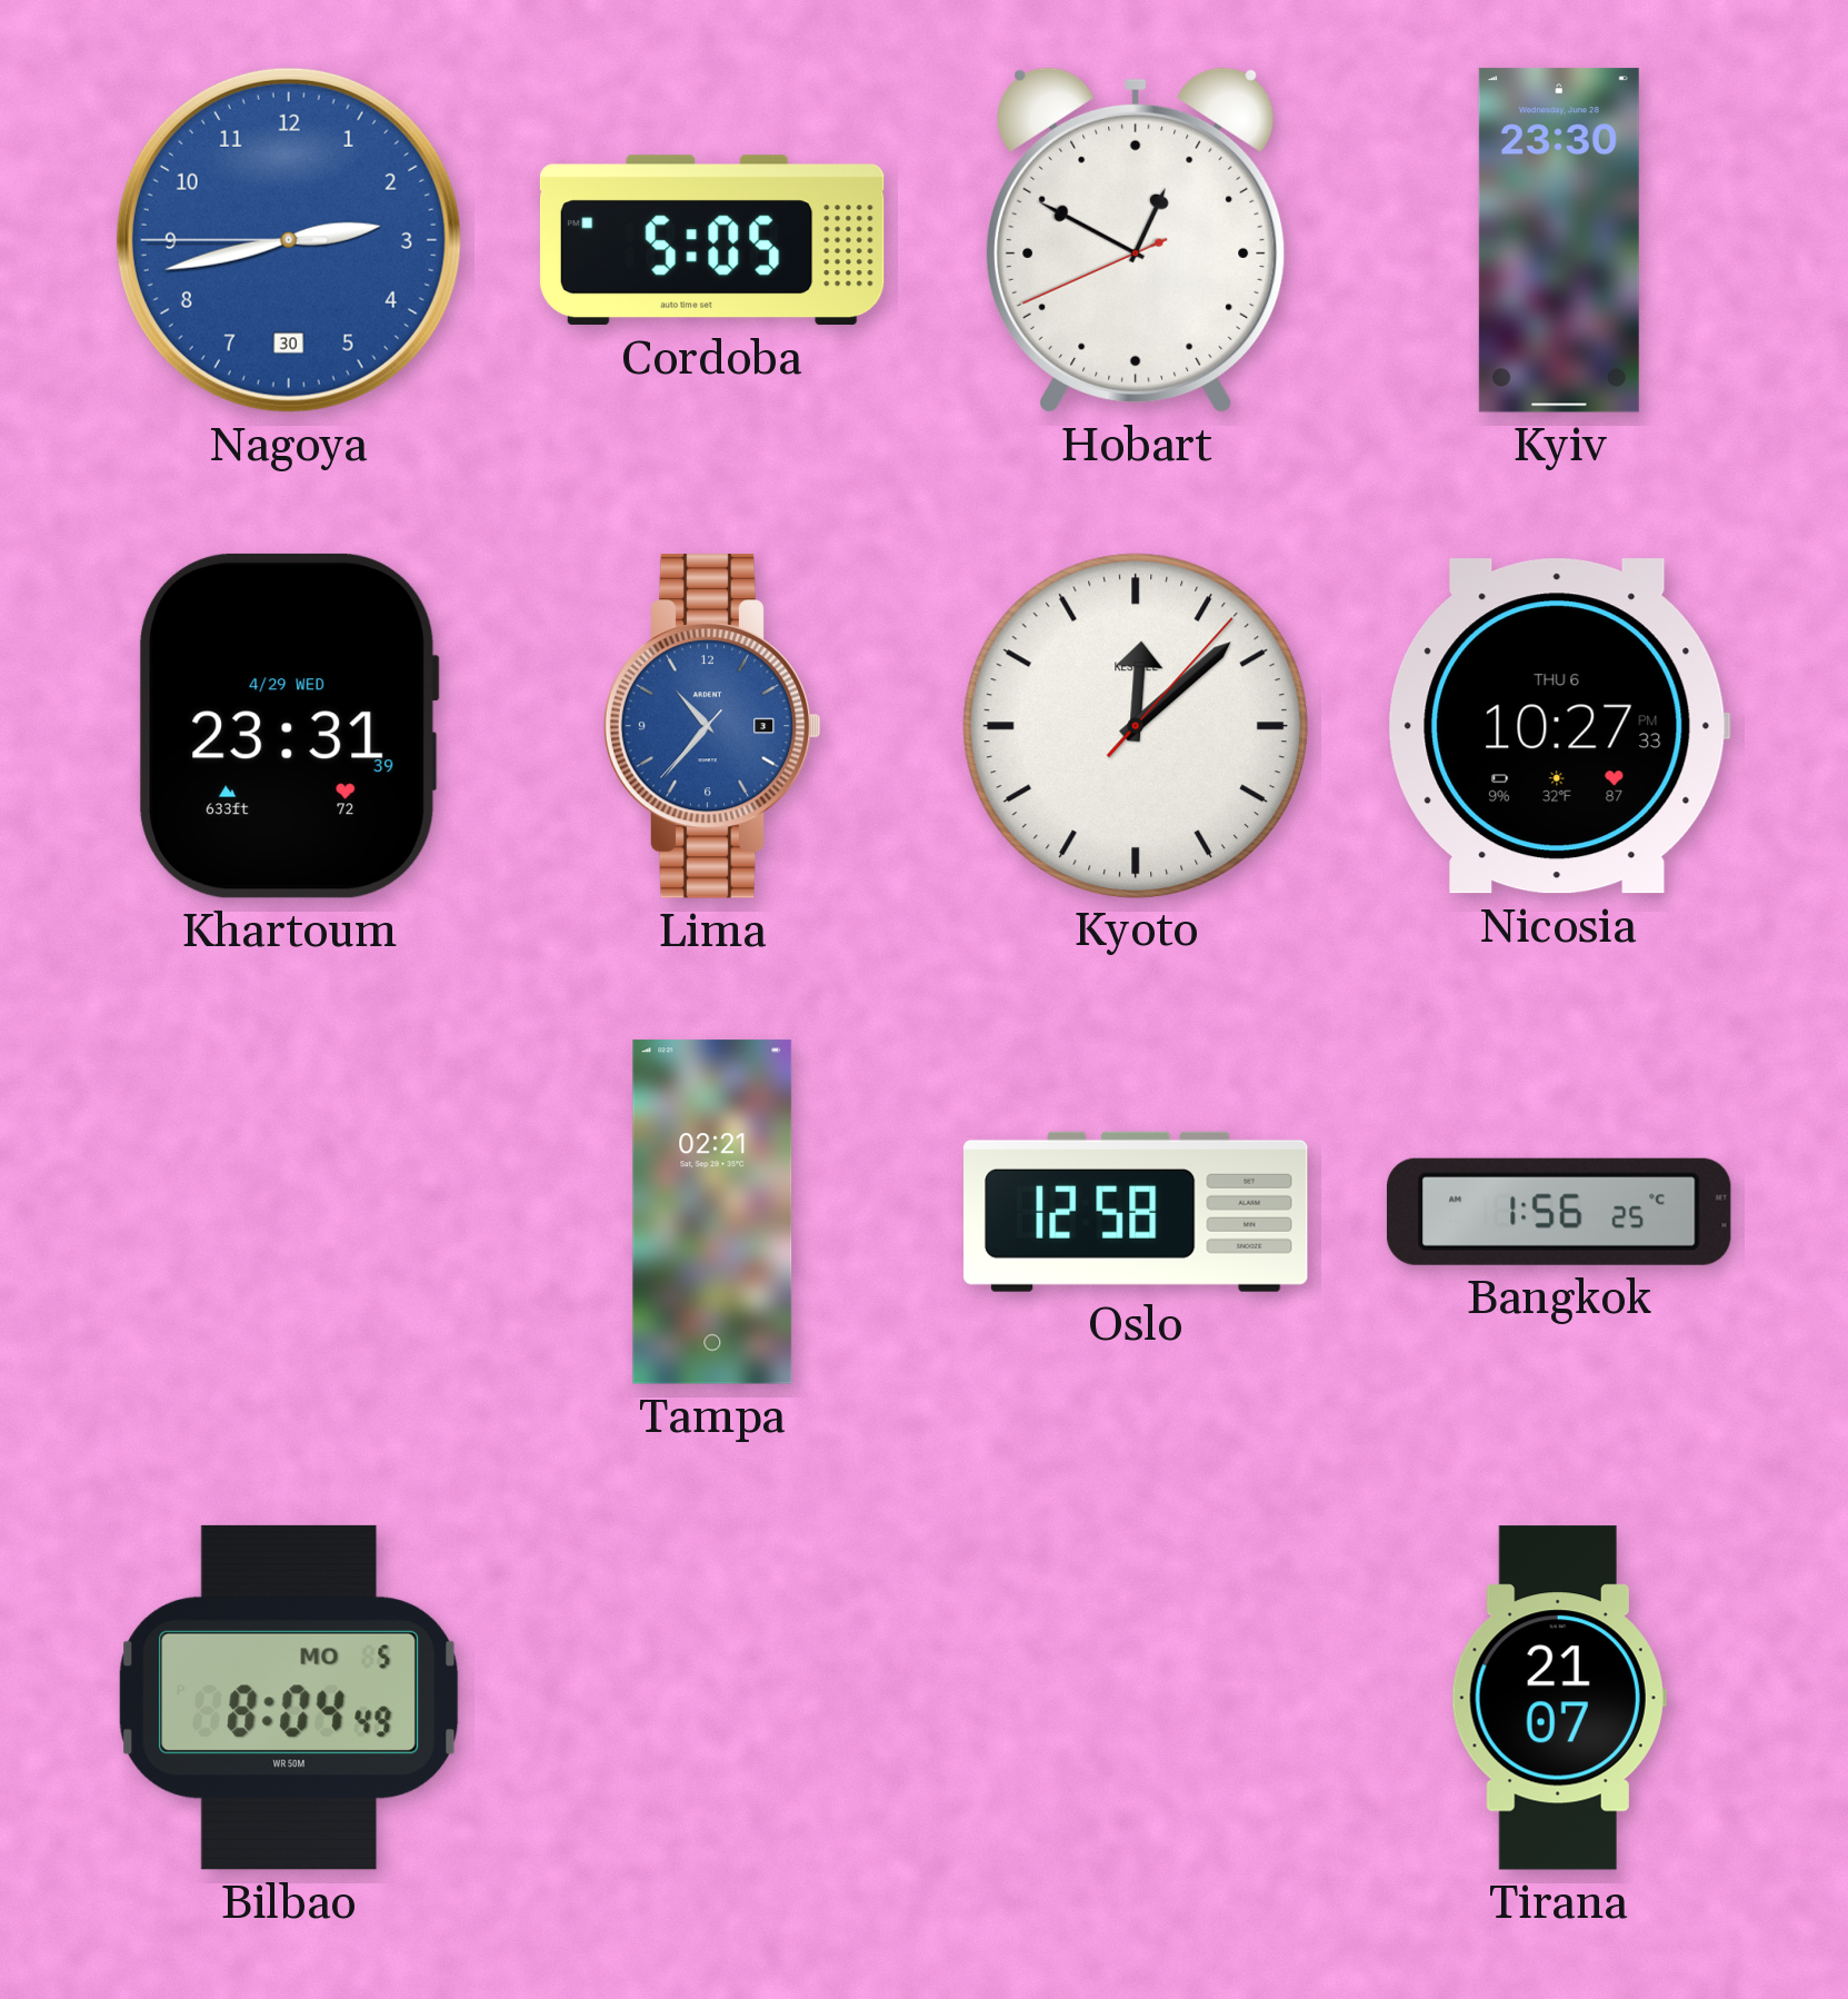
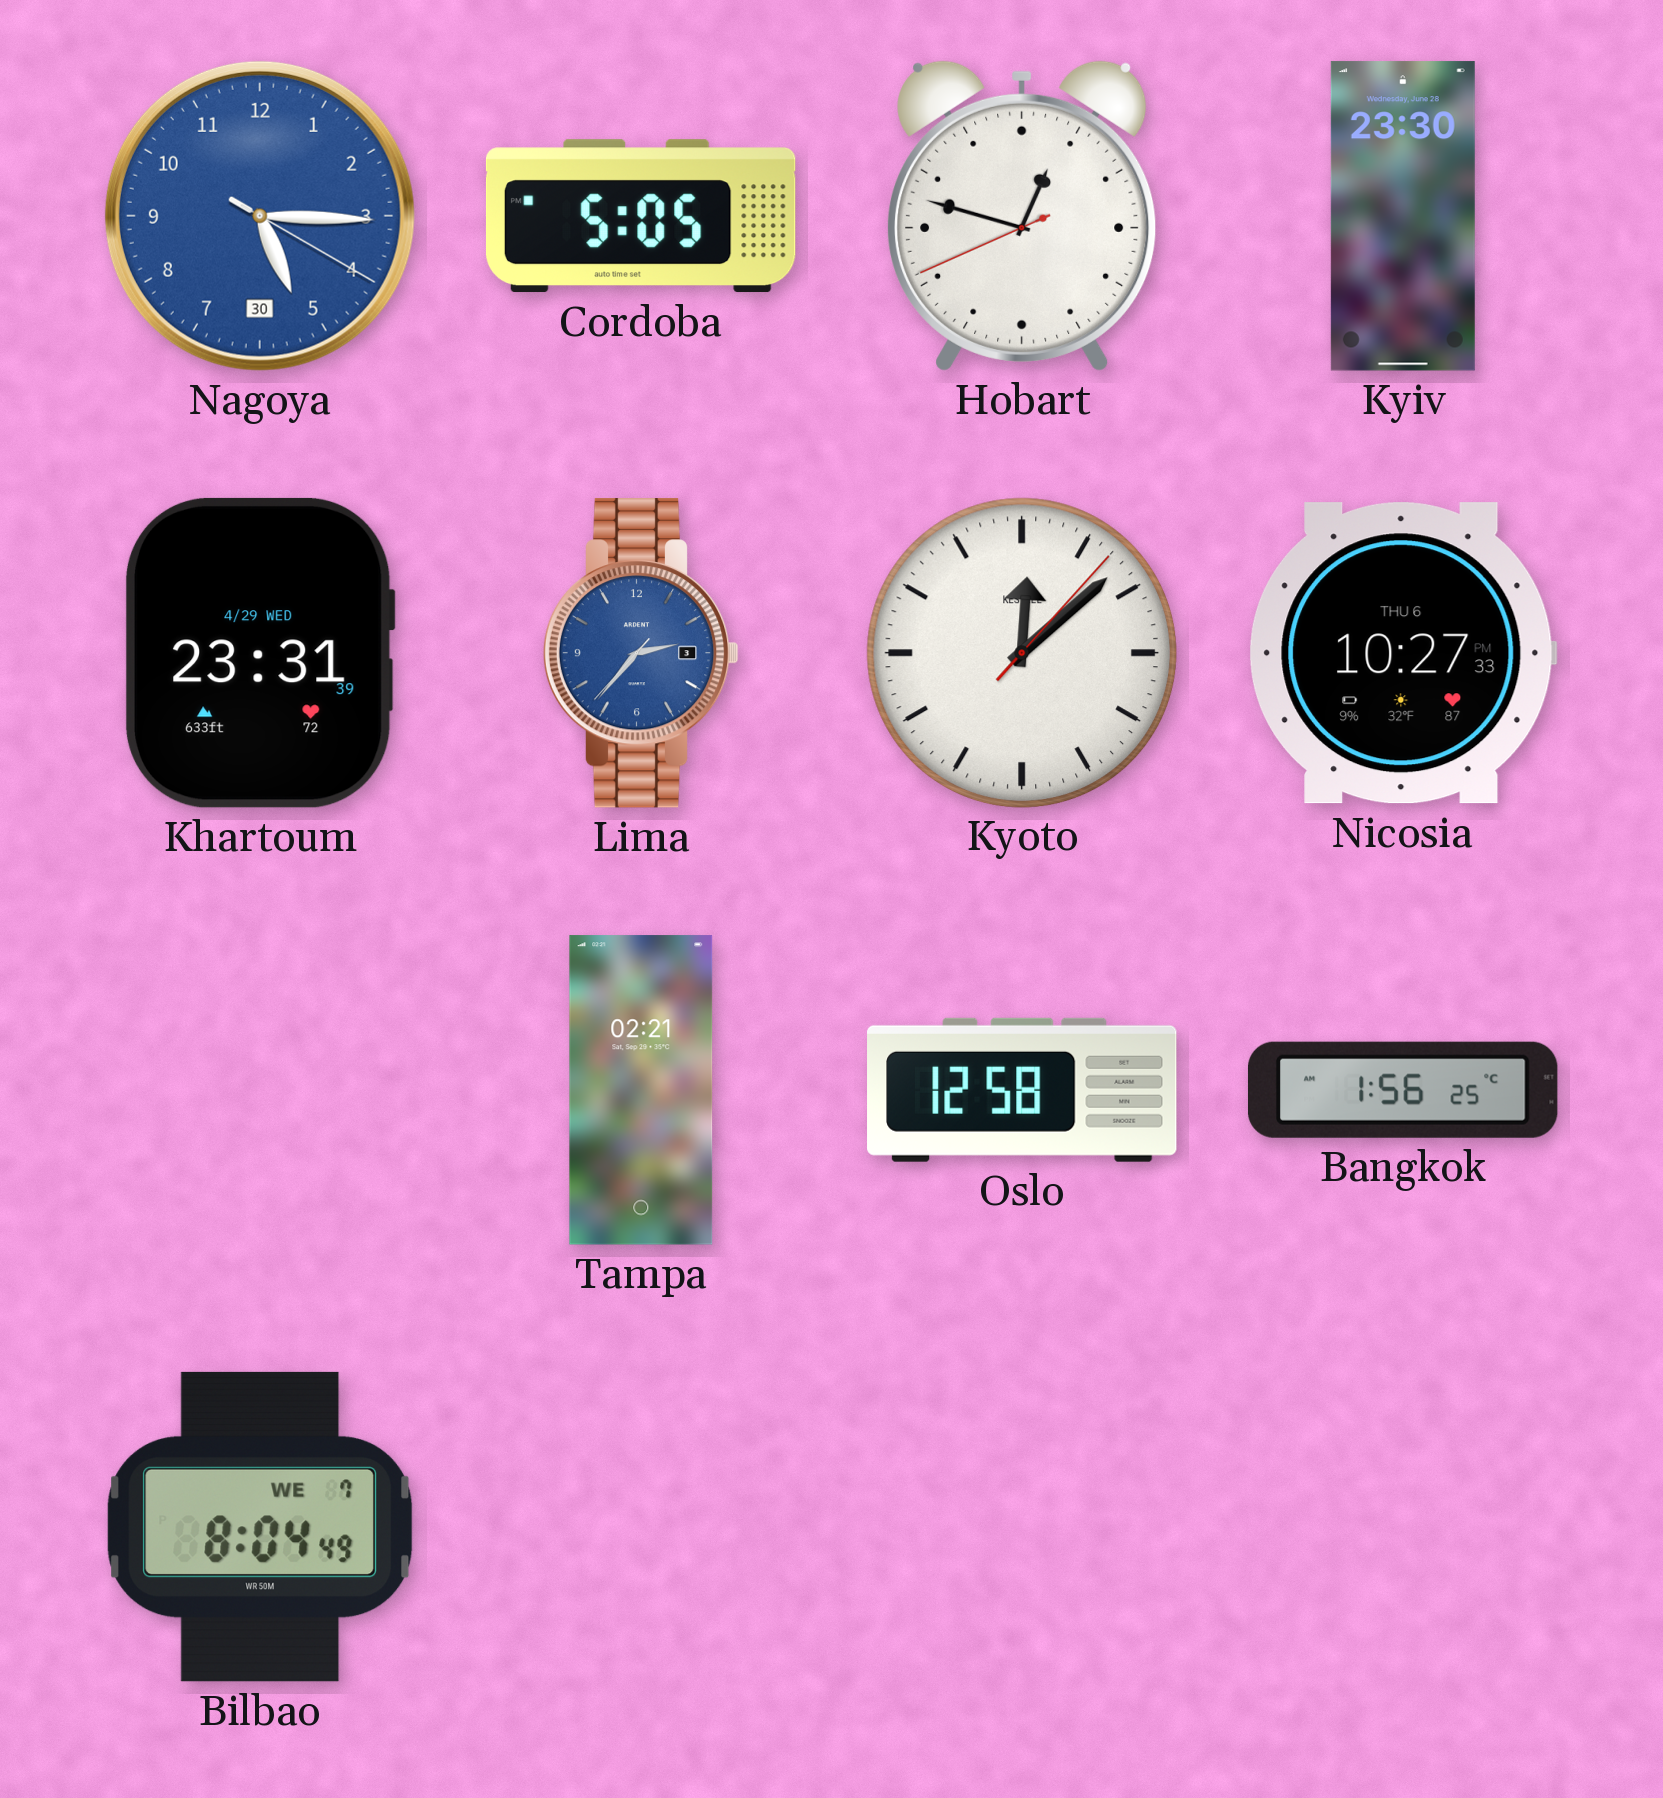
Nagoya: 2:42 -> 5:15
Hobart: 12:49 -> 12:47
Lima: 10:36 -> 2:36
Bilbao date: MO 5 -> WE 7
Tirana: 21:07 -> none
